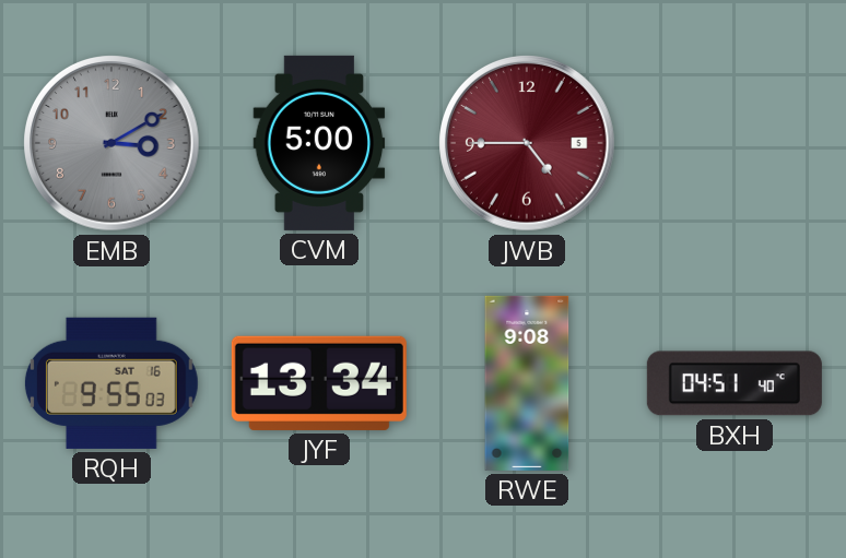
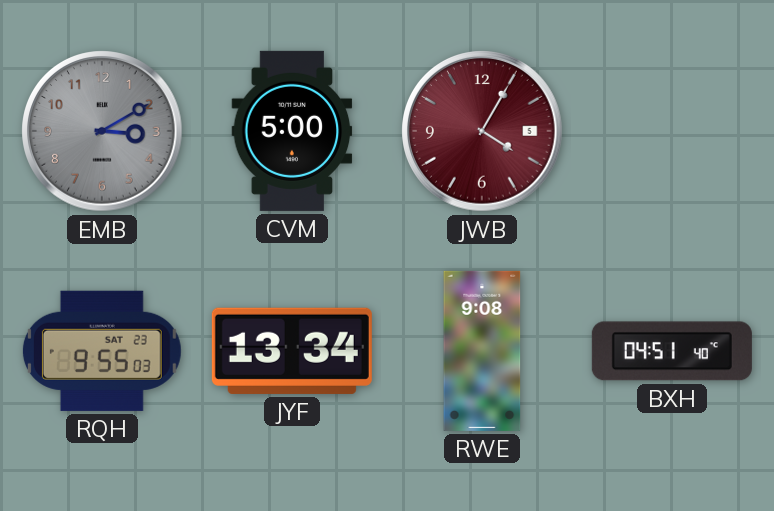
JWB: 4:45 -> 4:05
RQH date: SAT 16 -> SAT 23
